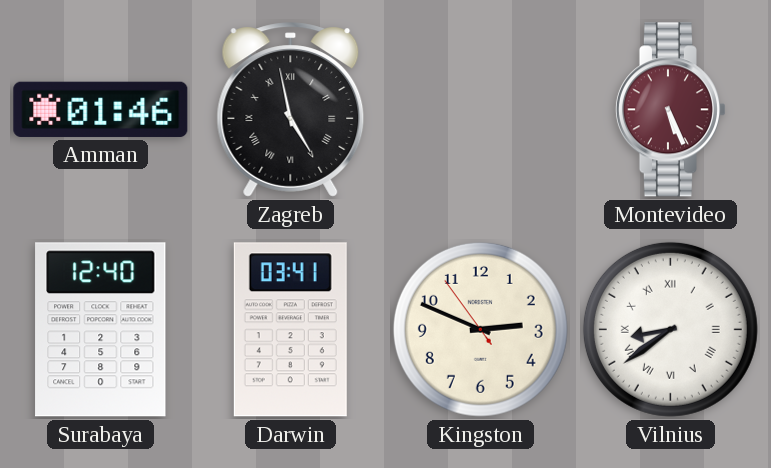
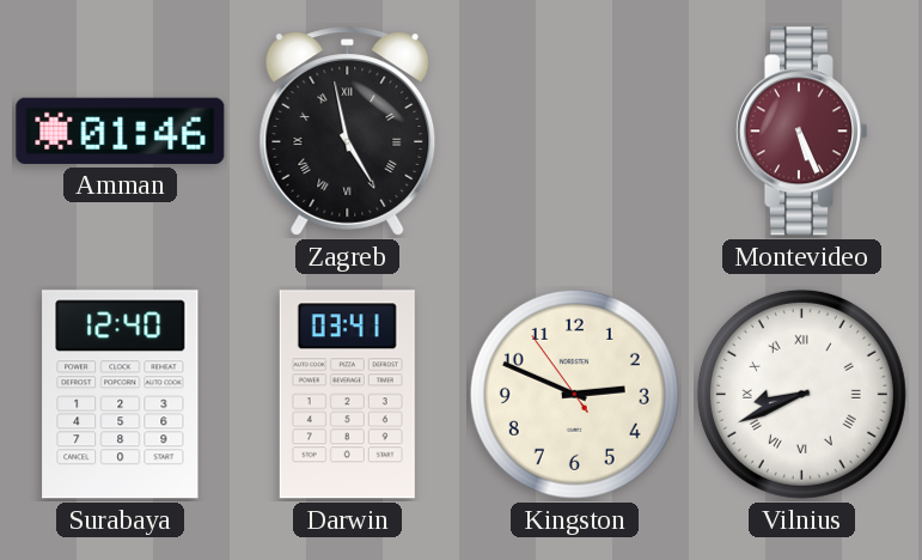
Vilnius: 8:39 -> 8:41
